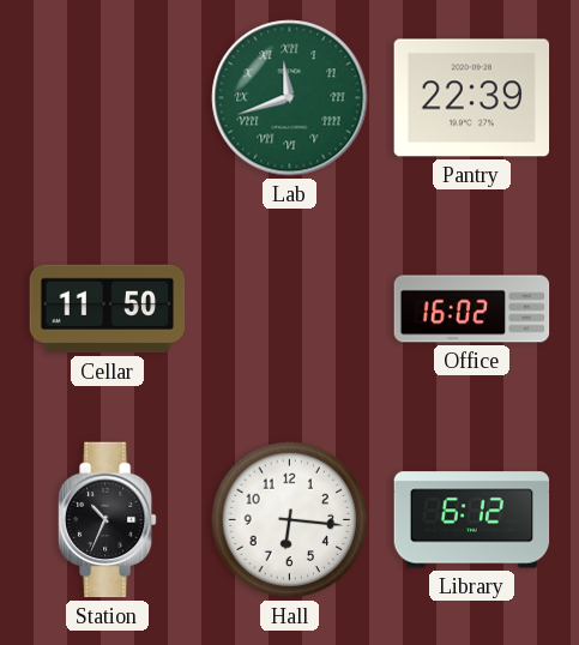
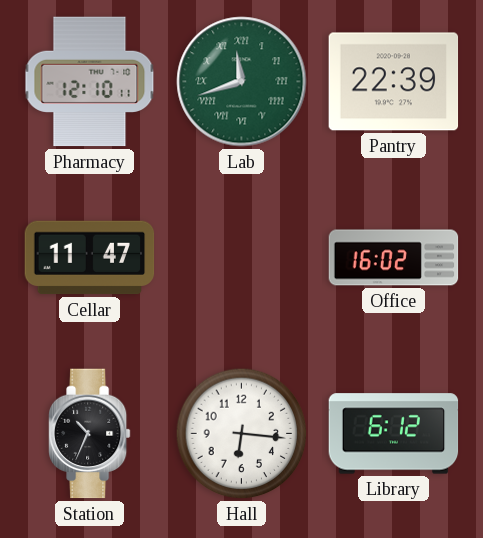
Pharmacy: none -> 12:10
Cellar: 11:50 -> 11:47
